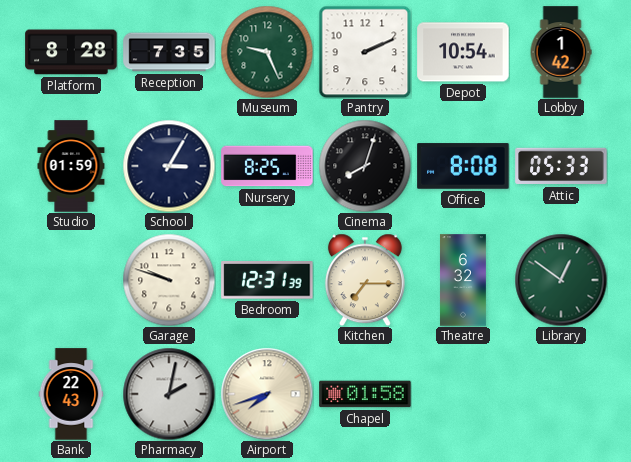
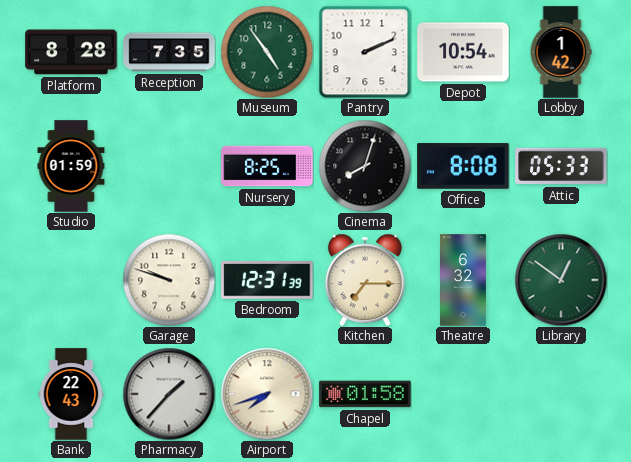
Museum: 9:26 -> 4:54
School: 3:05 -> none
Pharmacy: 2:02 -> 1:37
